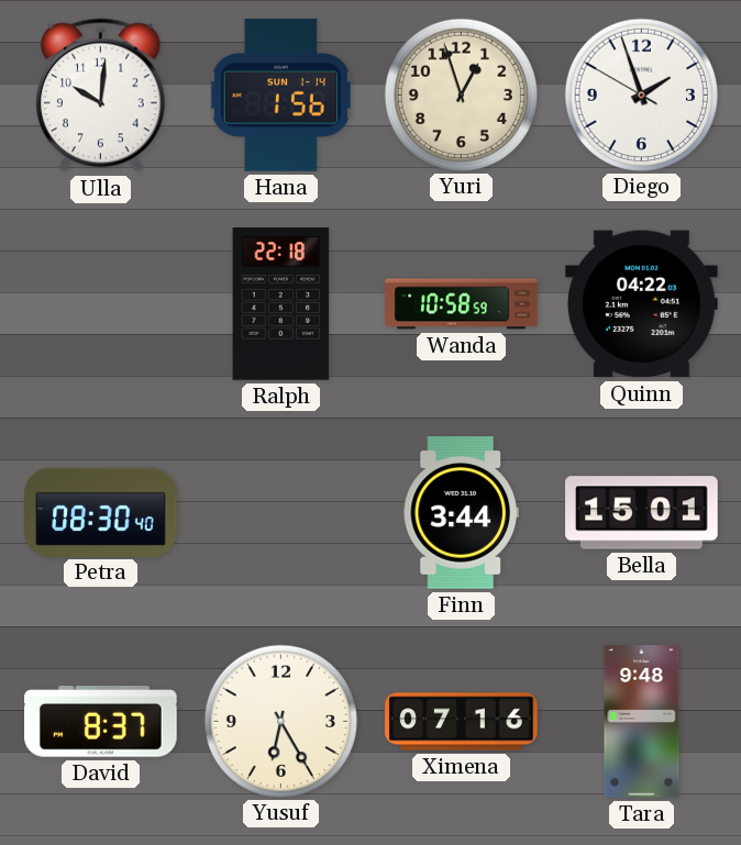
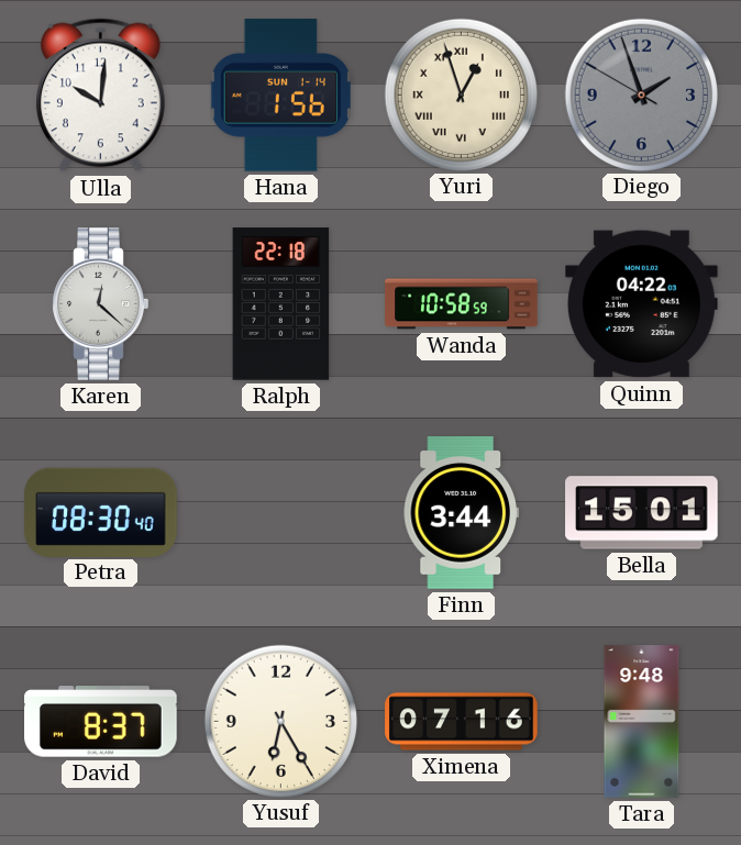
Yuri numerals: Arabic -> Roman
Diego dial: white -> grey
Karen: none -> 12:22
